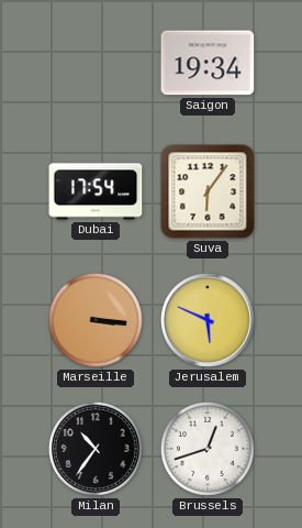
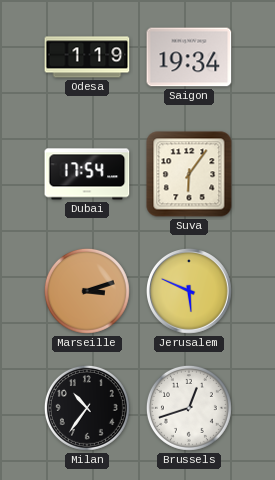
Odesa: none -> 1:19
Marseille: 3:16 -> 3:12
